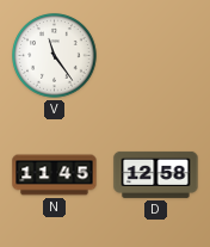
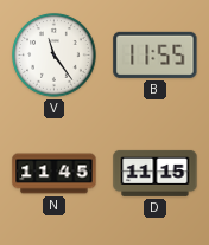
B: none -> 11:55
D: 12:58 -> 11:15
